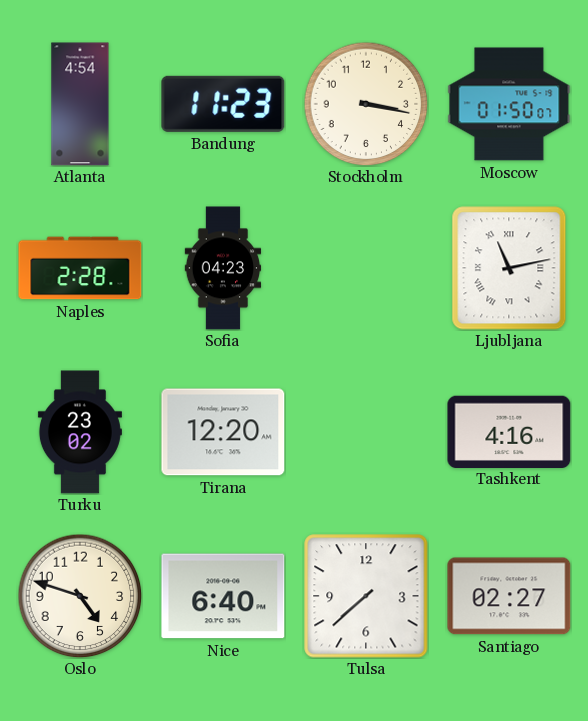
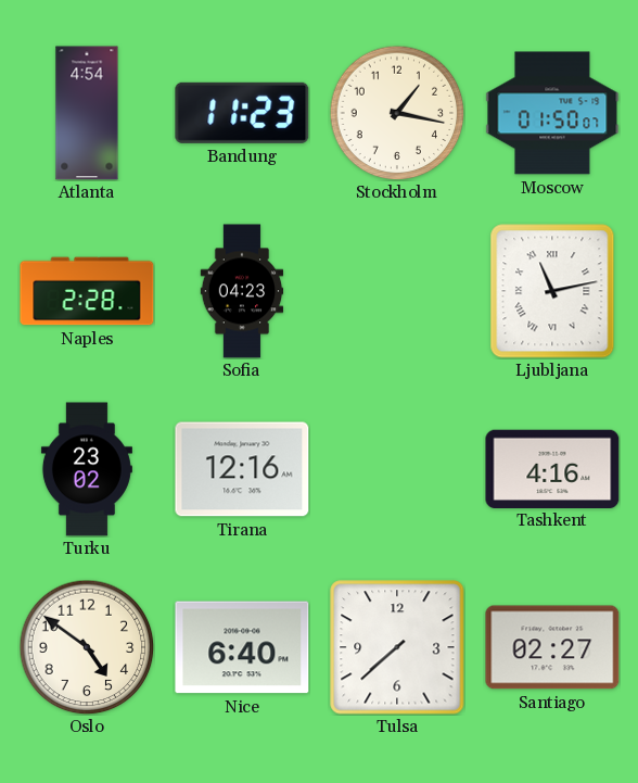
Stockholm: 3:17 -> 1:17
Tirana: 12:20 -> 12:16
Oslo: 4:48 -> 4:51
